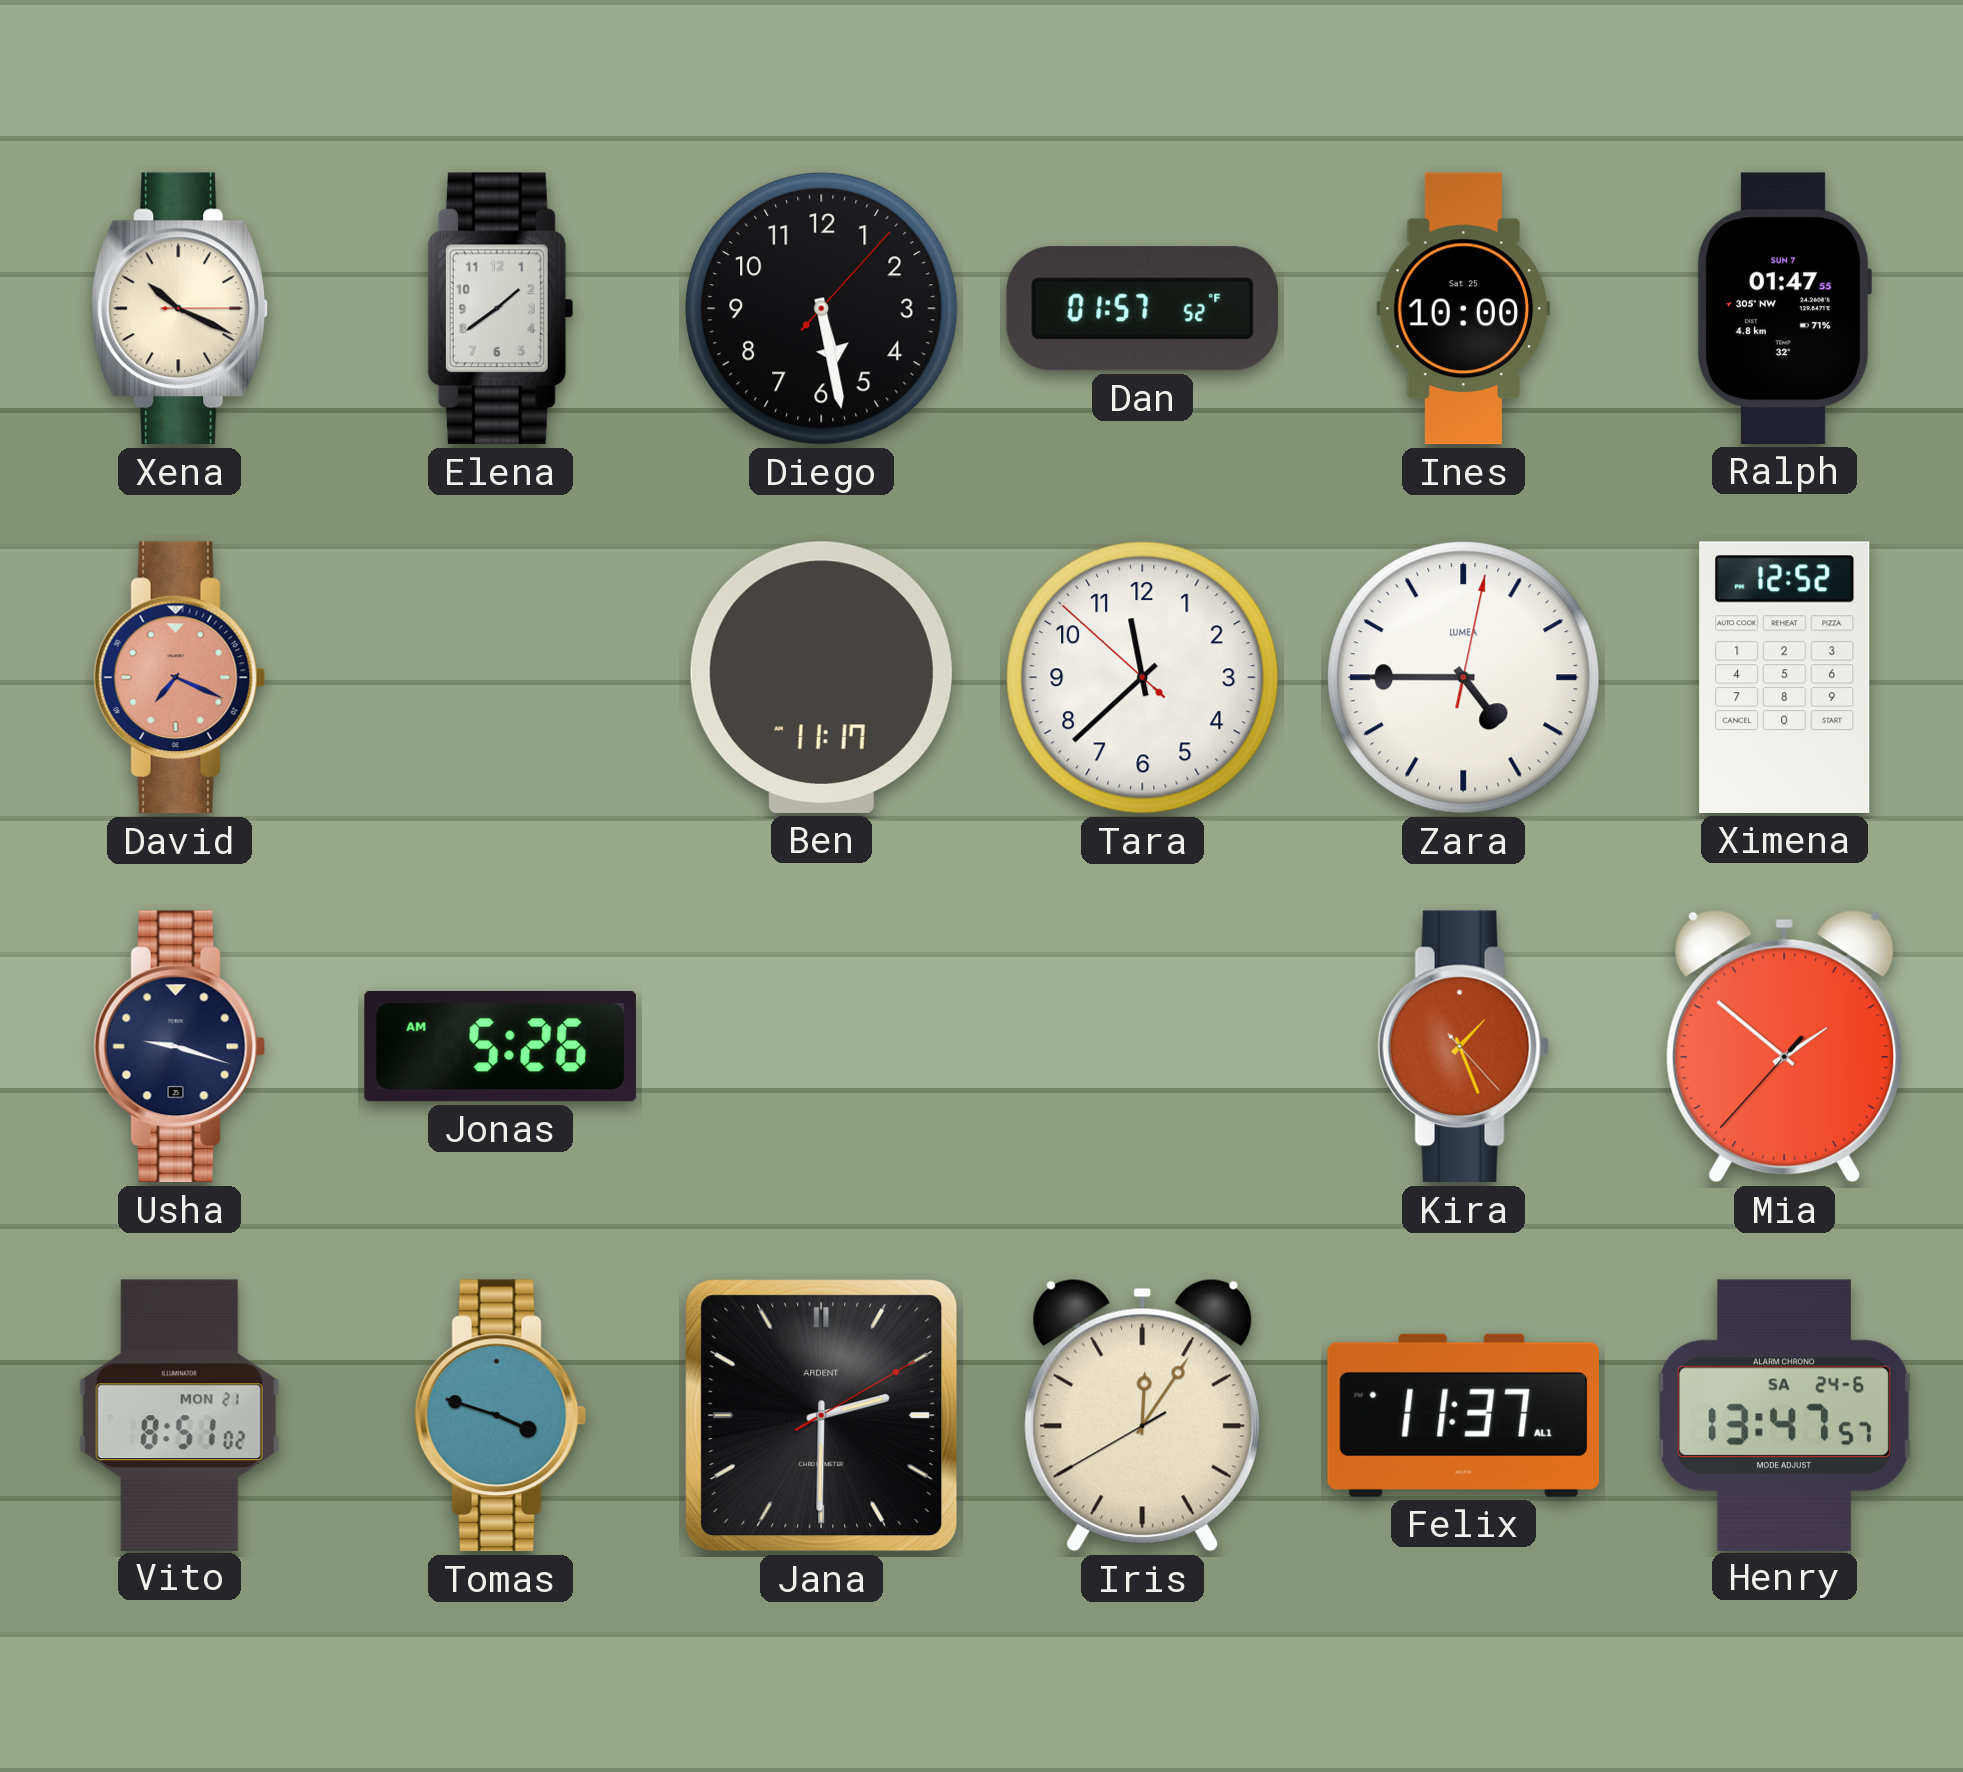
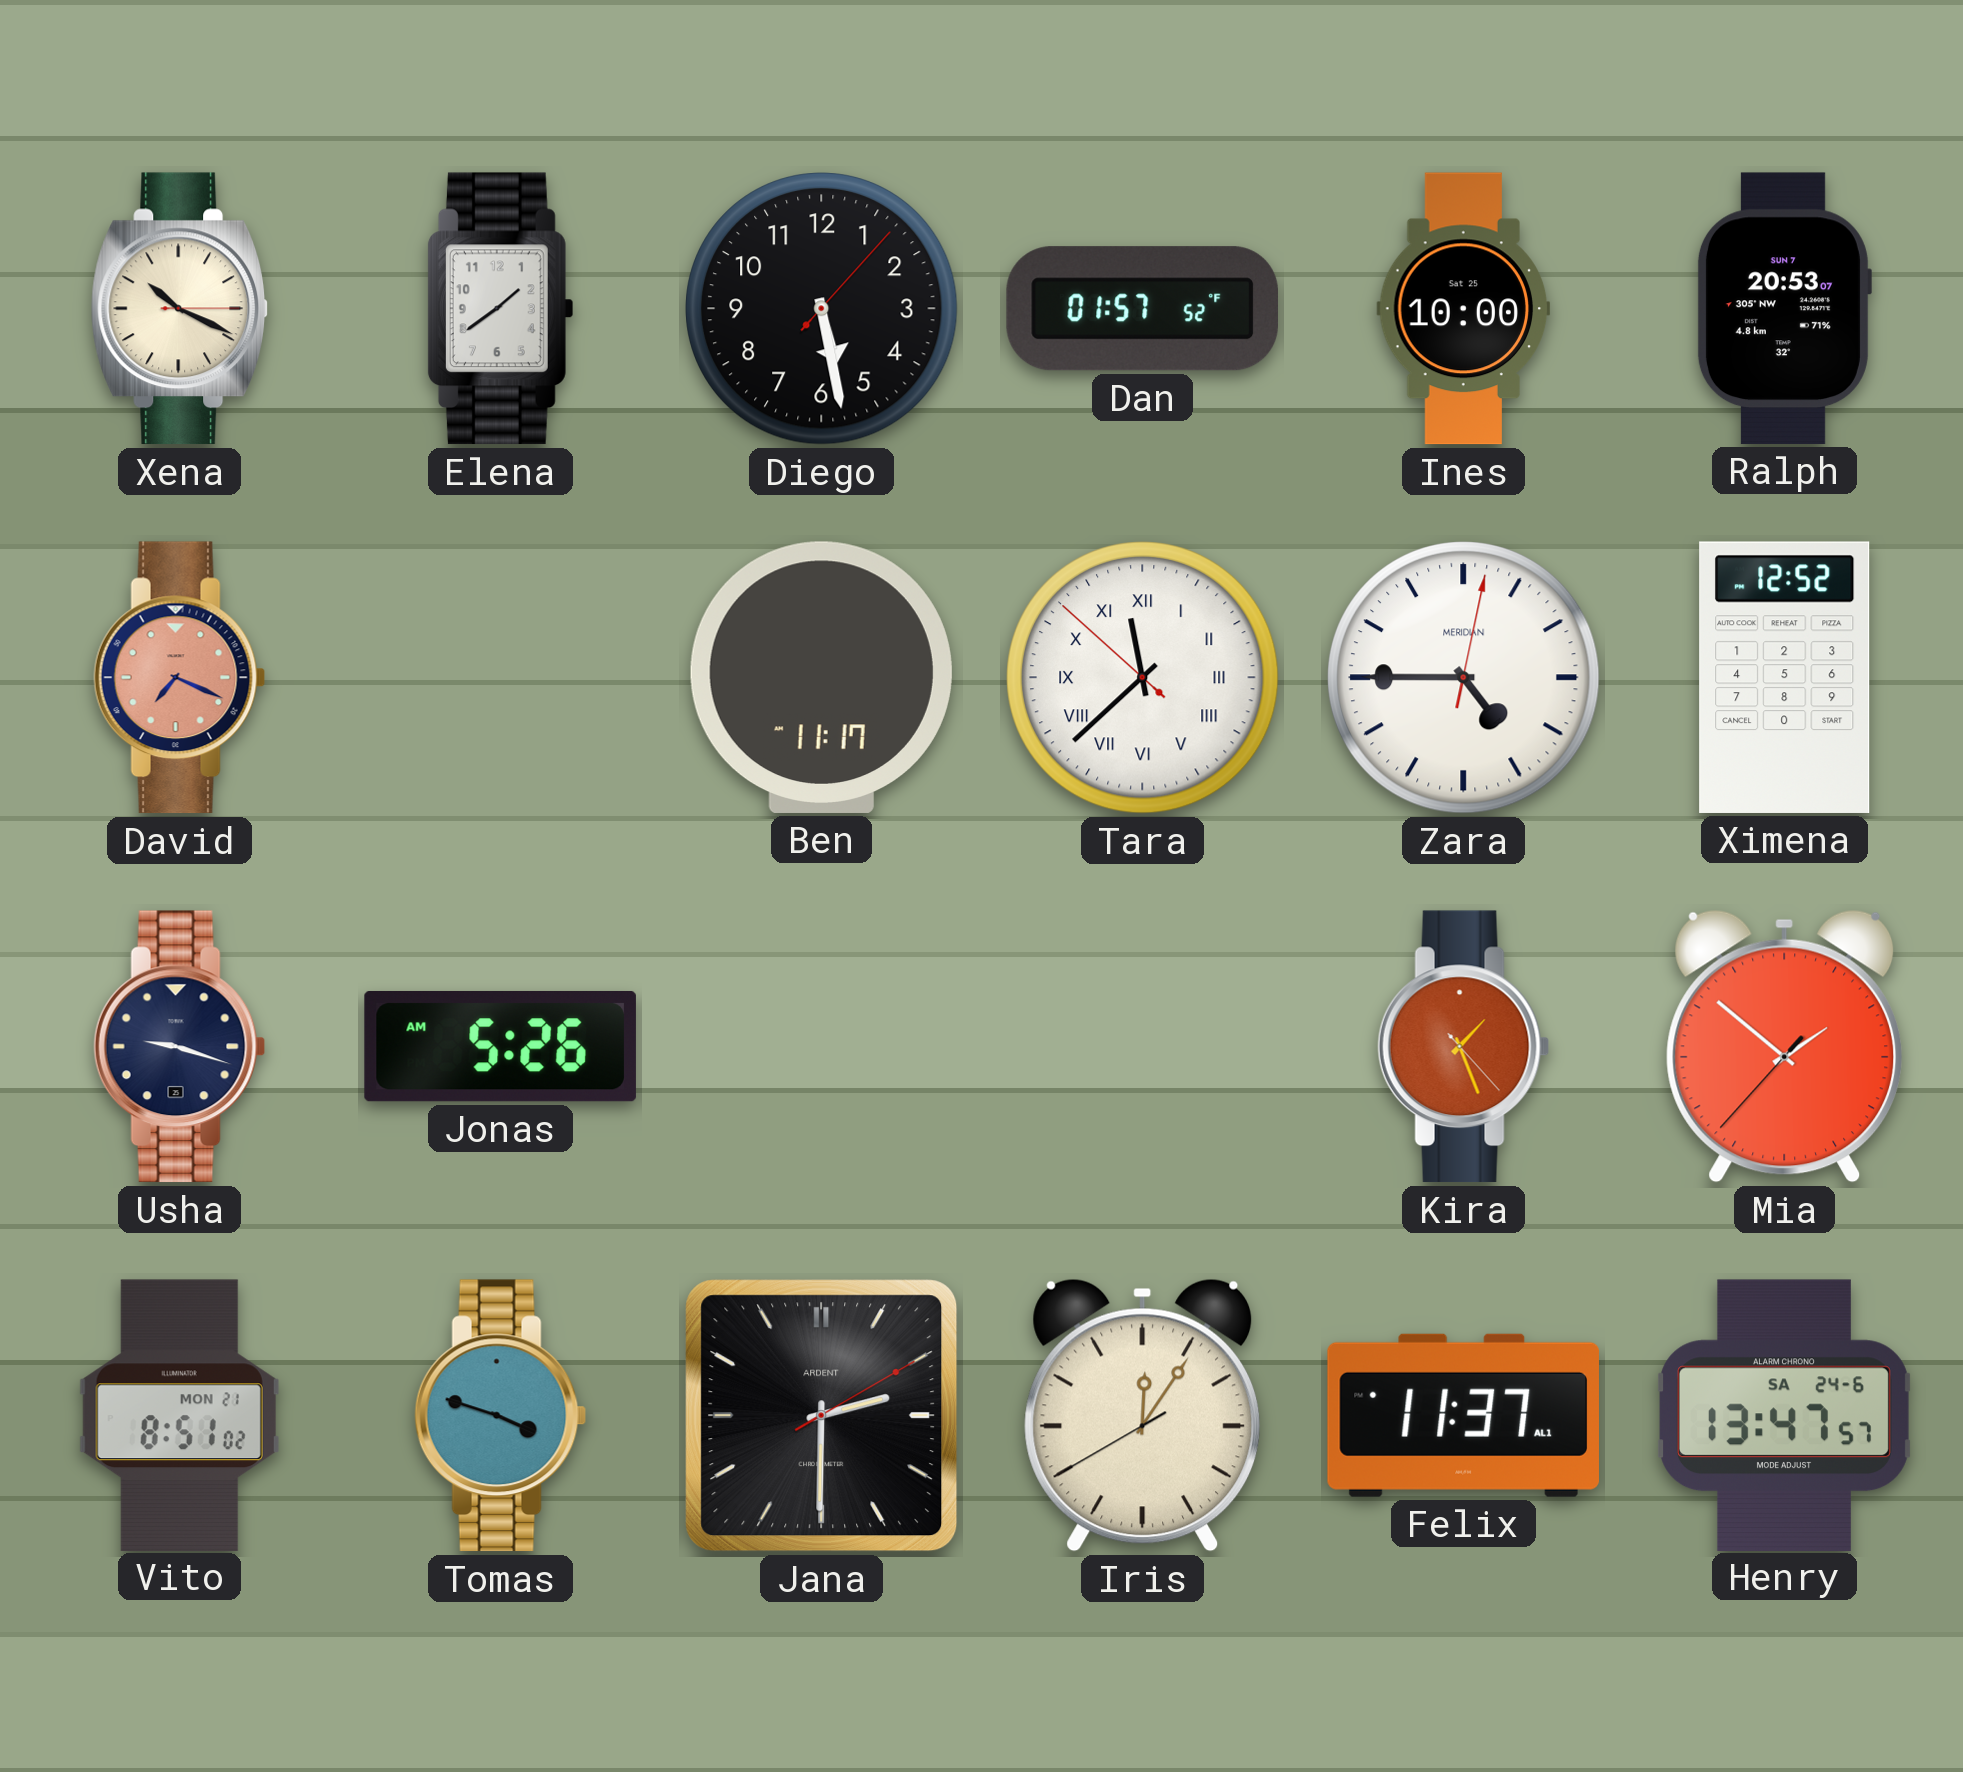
Ralph: 01:47 -> 20:53
Tara numerals: Arabic -> Roman
Zara brand: LUMEA -> MERIDIAN
